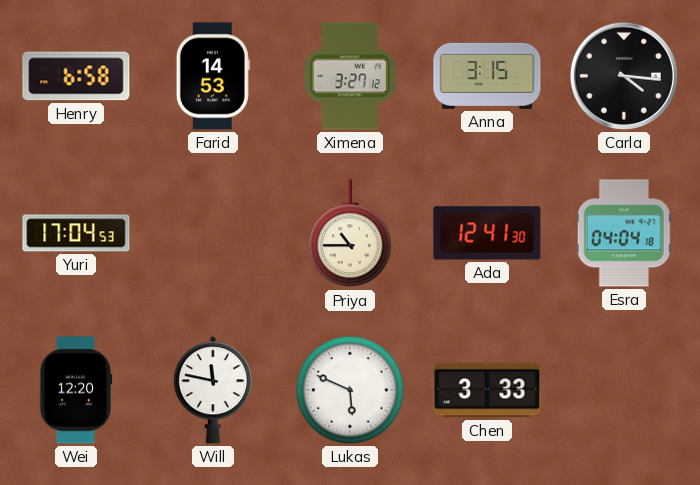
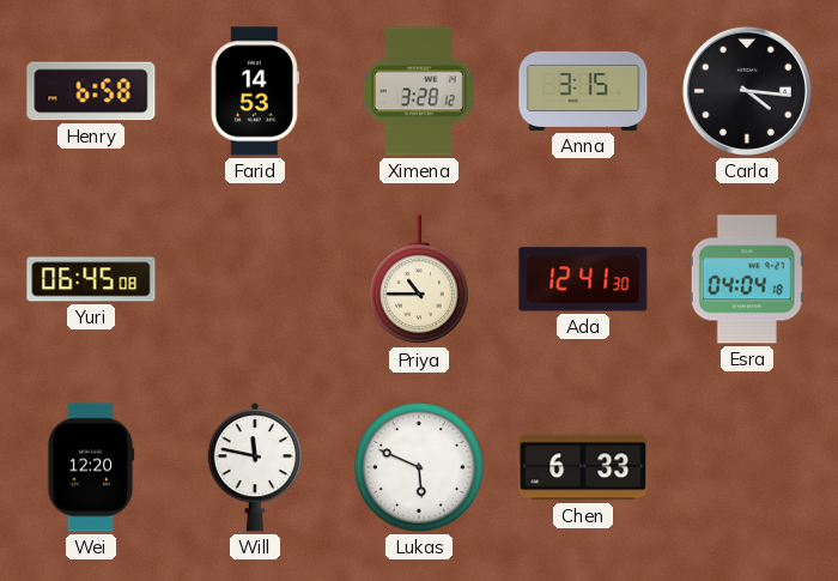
Ximena: 3:27 -> 3:28
Yuri: 17:04 -> 06:45
Chen: 3:33 -> 6:33
